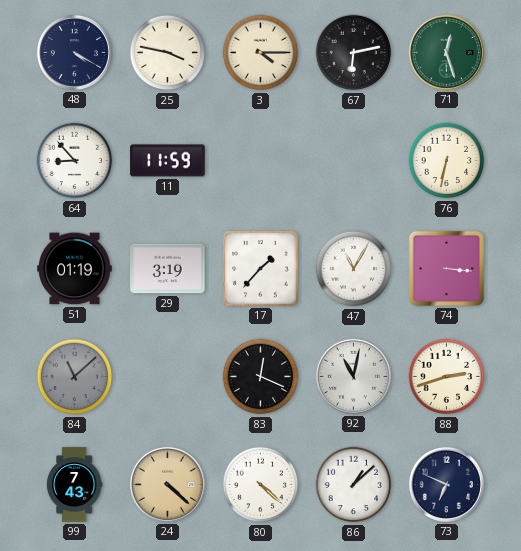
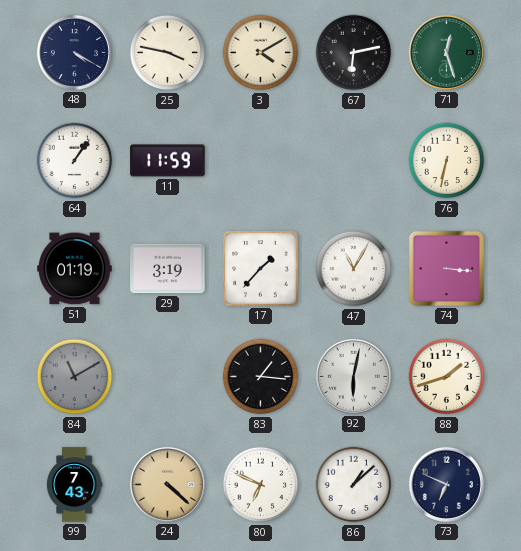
3: 4:15 -> 4:10
64: 8:53 -> 1:06
84: 11:08 -> 11:10
83: 12:19 -> 1:16
92: 11:02 -> 6:02
88: 2:42 -> 1:42
80: 4:22 -> 6:49
